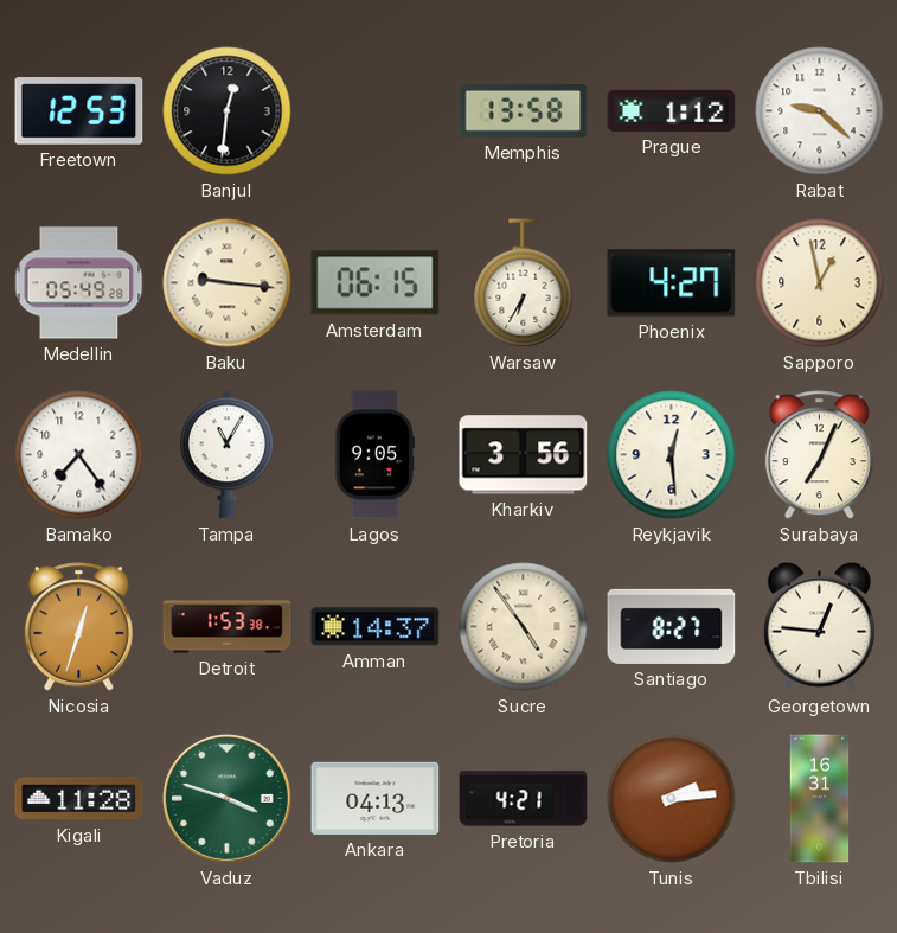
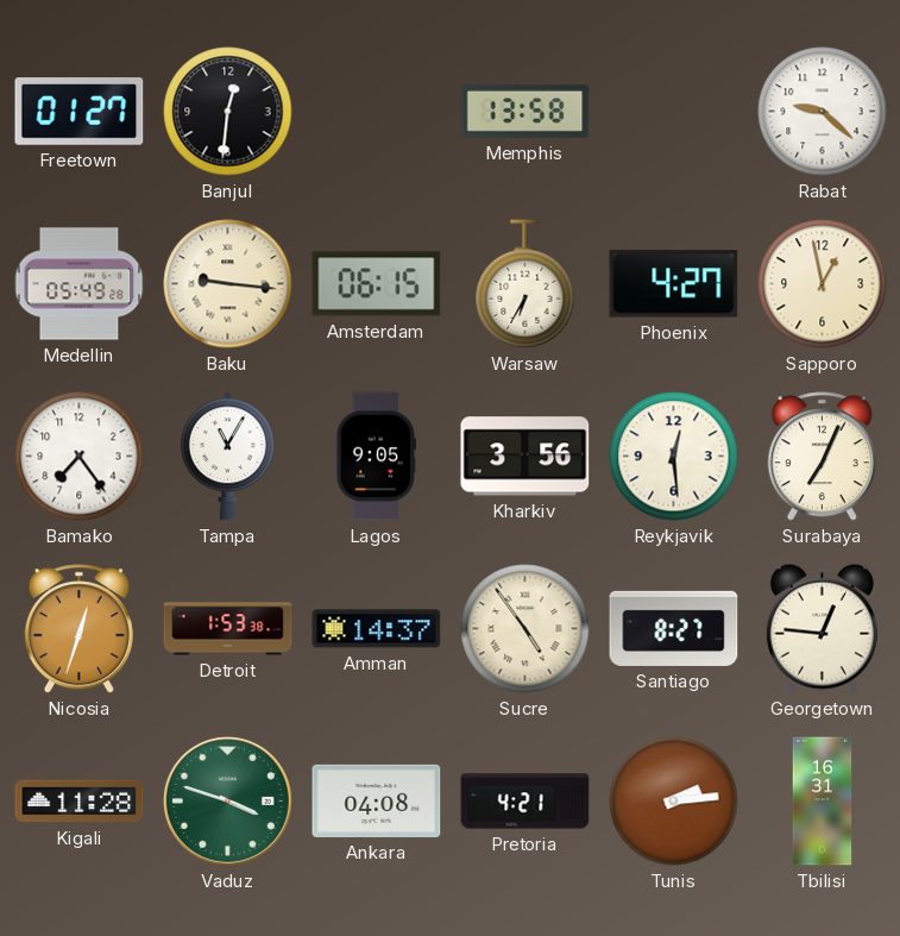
Freetown: 12:53 -> 01:27
Prague: 1:12 -> none
Ankara: 04:13 -> 04:08
